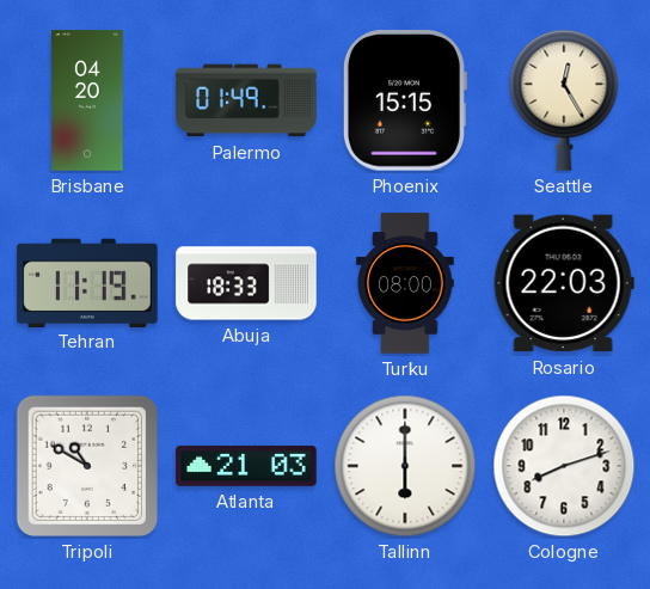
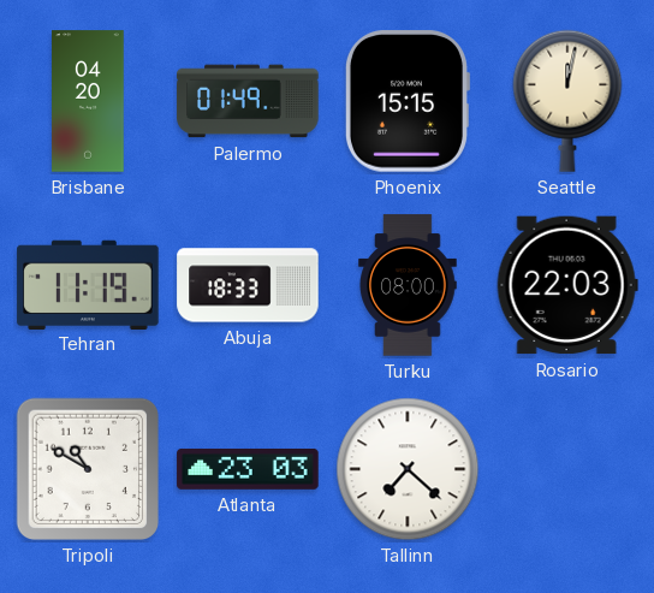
Seattle: 12:25 -> 12:02
Atlanta: 21:03 -> 23:03
Tallinn: 6:00 -> 7:22
Cologne: 8:12 -> none
